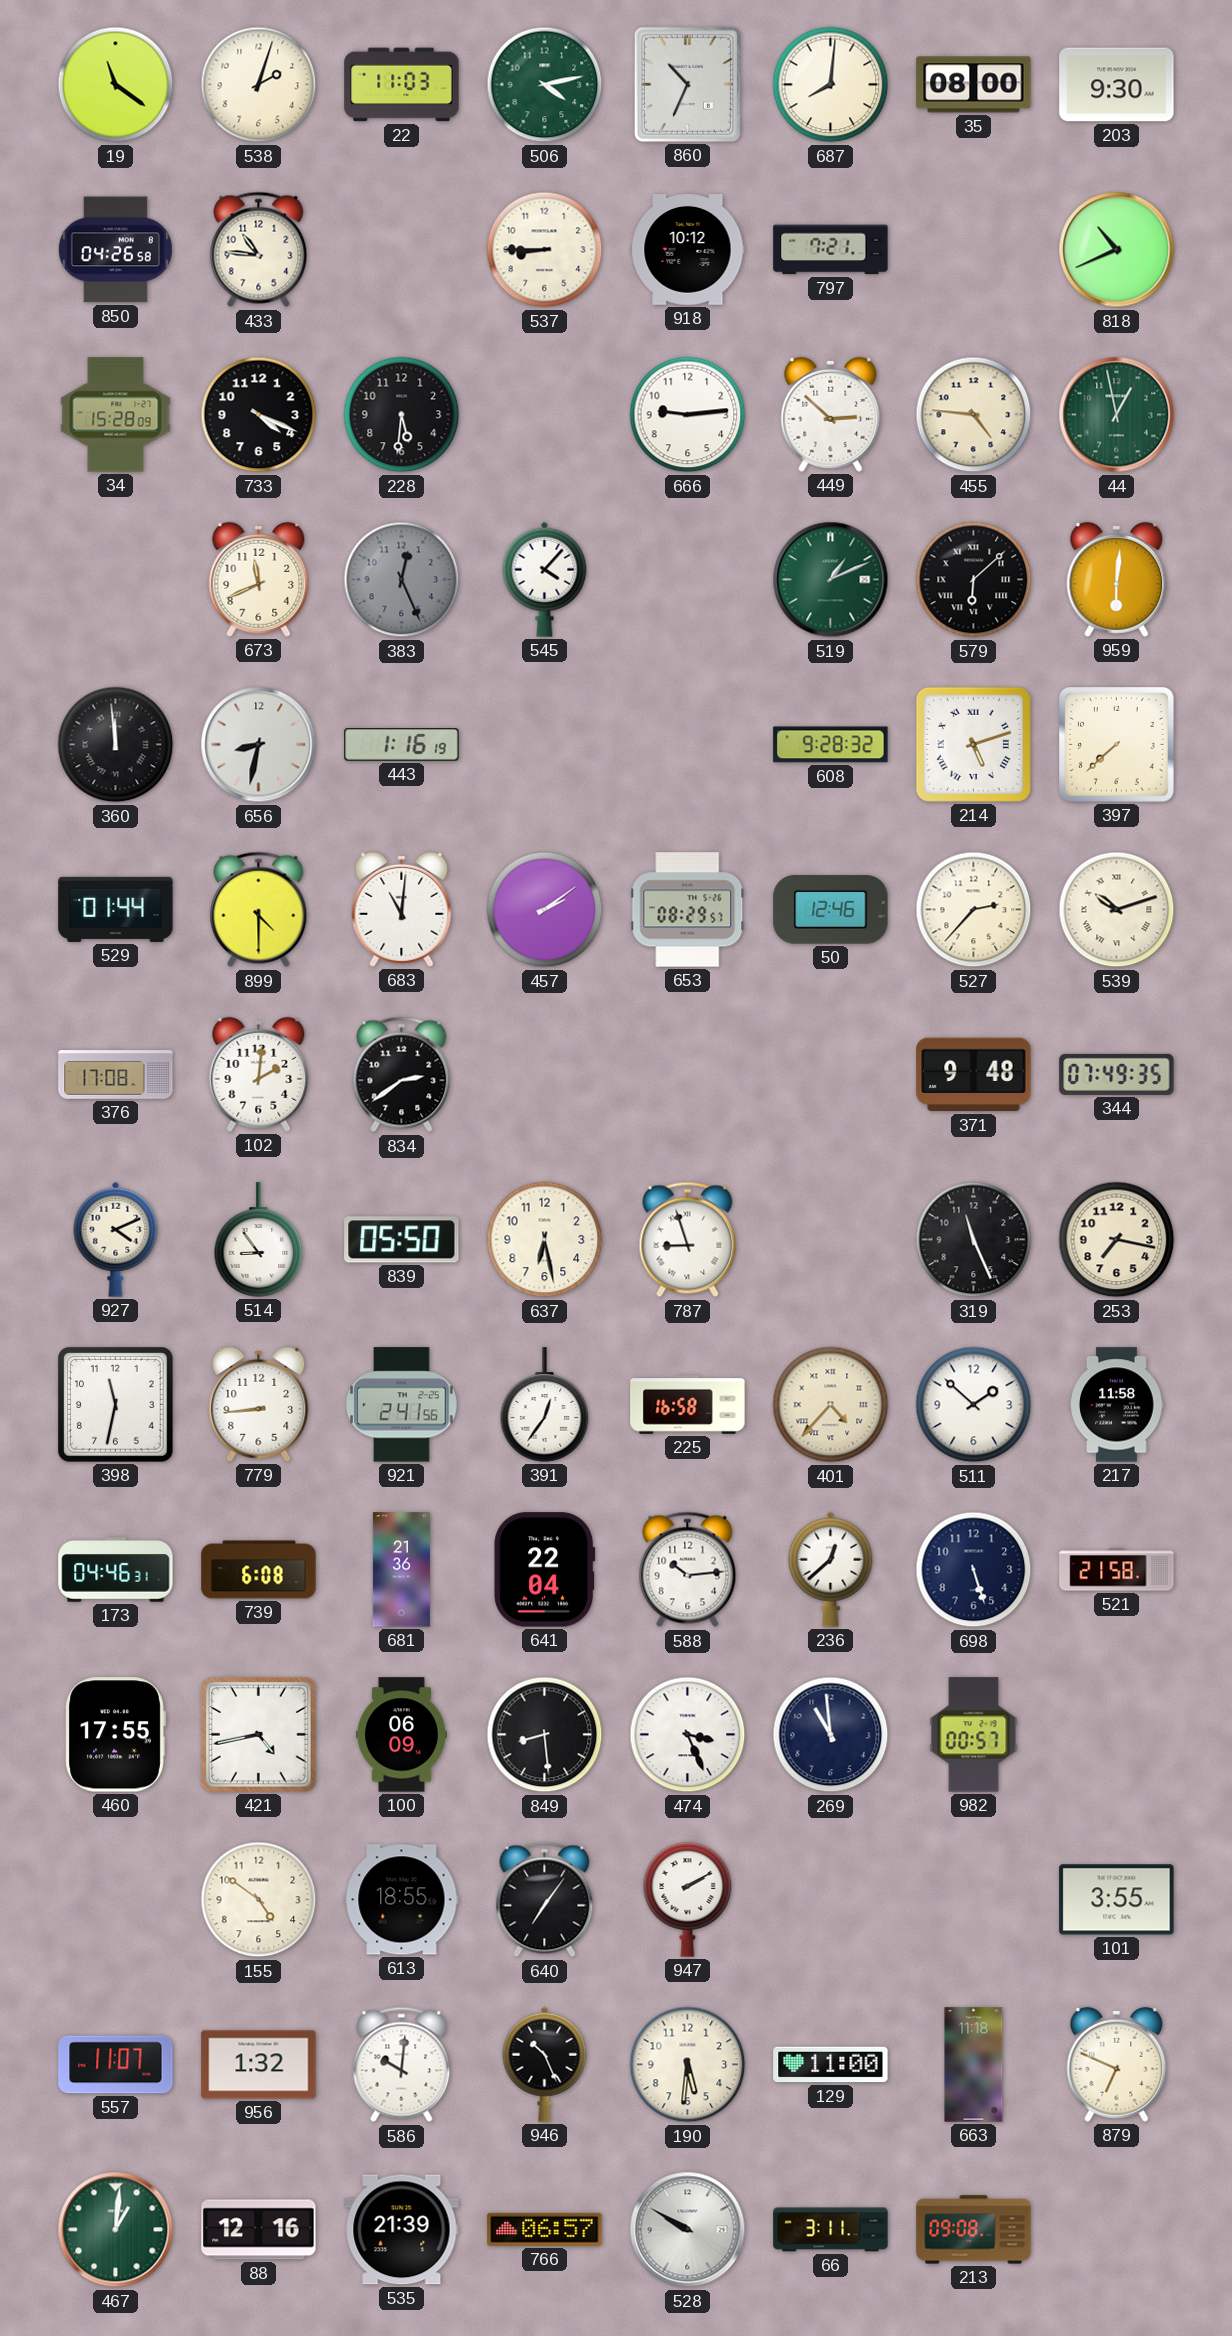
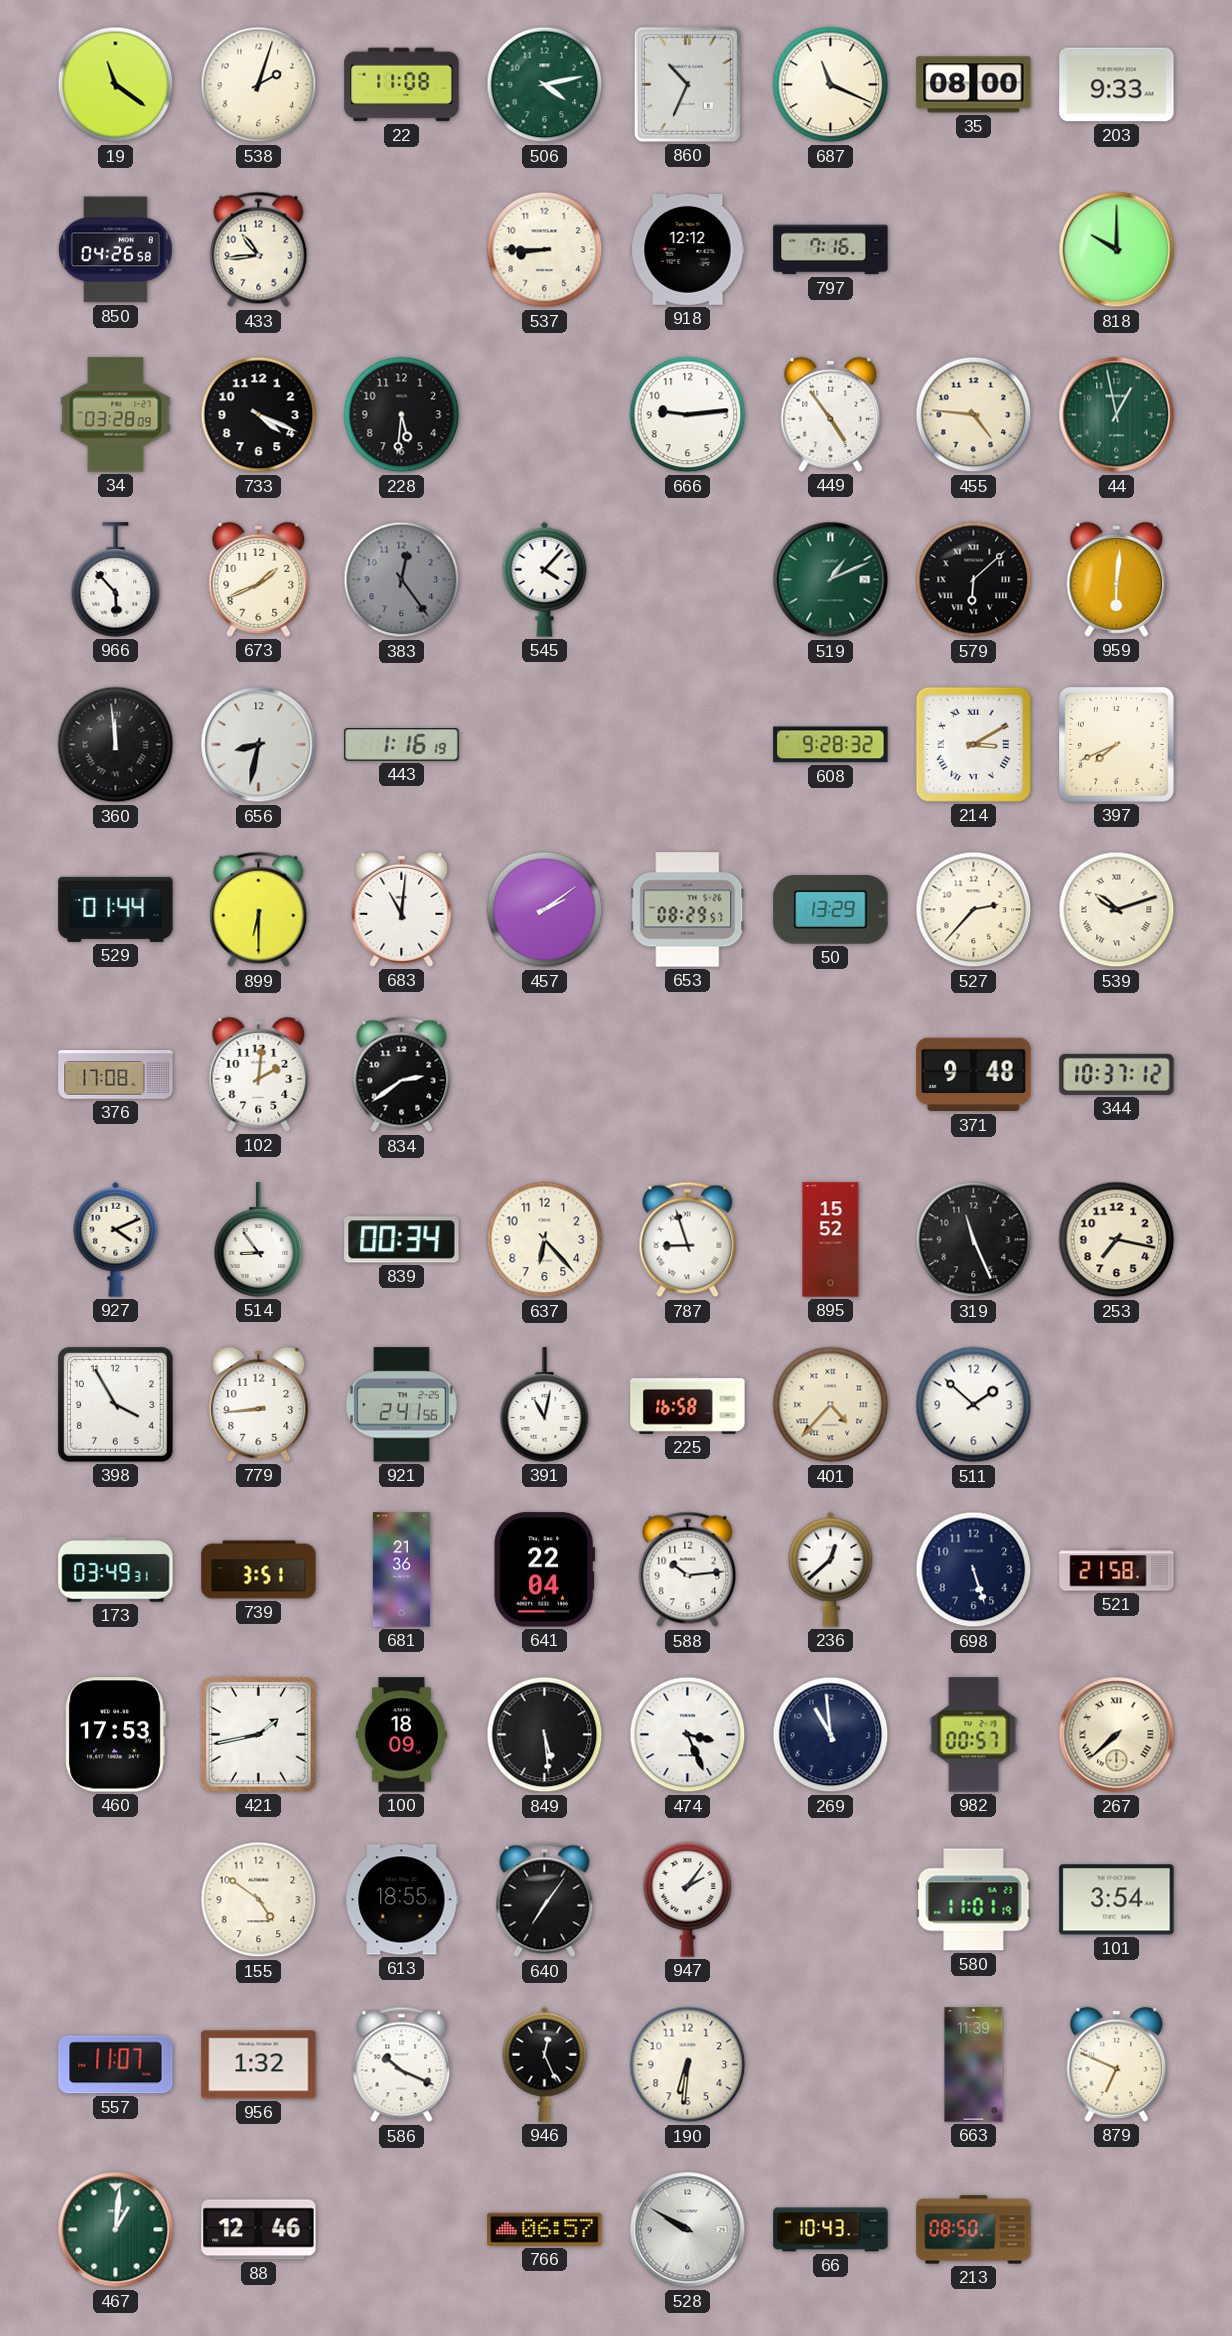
22: 11:03 -> 11:08
687: 8:01 -> 11:19
203: 9:30 -> 9:33
433: 10:46 -> 10:44
918: 10:12 -> 12:12
797: 7:21 -> 7:16
818: 10:41 -> 10:00
34: 15:28 -> 03:28
449: 2:52 -> 4:54
966: none -> 5:53
673: 11:41 -> 1:41
383: 12:26 -> 12:24
214: 5:12 -> 3:10
397: 7:38 -> 7:41
899: 4:30 -> 6:30
50: 12:46 -> 13:29
344: 07:49 -> 10:37
839: 05:50 -> 00:34
637: 6:28 -> 6:23
895: none -> 15:52
398: 11:32 -> 3:55
391: 12:36 -> 11:02
217: 11:58 -> none
173: 04:46 -> 03:49
739: 6:08 -> 3:51
460: 17:55 -> 17:53
421: 4:43 -> 1:43
100: 06:09 -> 18:09
849: 8:29 -> 5:29
267: none -> 7:38
947: 2:10 -> 2:06
580: none -> 11:01
101: 3:55 -> 3:54
586: 10:01 -> 10:19
946: 10:26 -> 12:26
190: 5:31 -> 6:31
129: 11:00 -> none
663: 11:18 -> 11:39
88: 12:16 -> 12:46
535: 21:39 -> none
66: 3:11 -> 10:43
213: 09:08 -> 08:50
